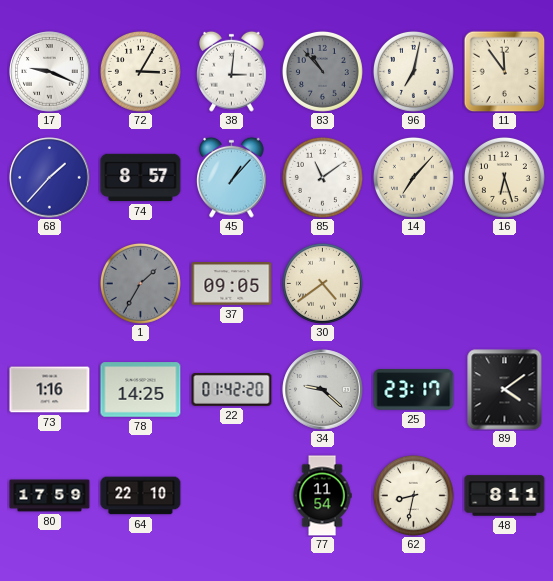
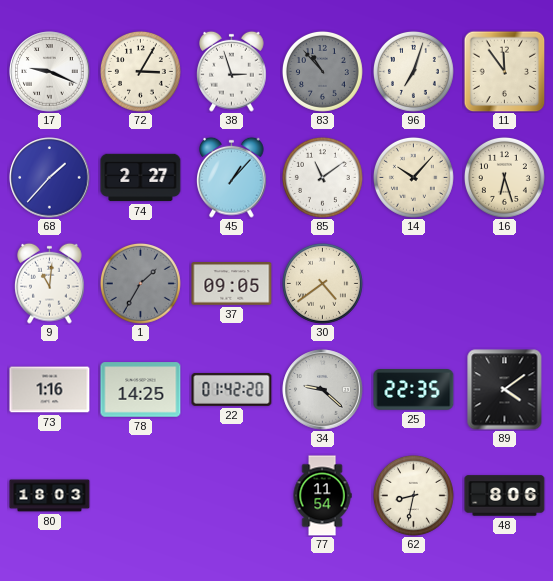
38: 3:01 -> 2:57
96: 7:02 -> 7:03
74: 8:57 -> 2:27
14: 7:07 -> 10:07
9: none -> 11:01
25: 23:17 -> 22:35
80: 17:59 -> 18:03
64: 22:10 -> none
48: 8:11 -> 8:06
